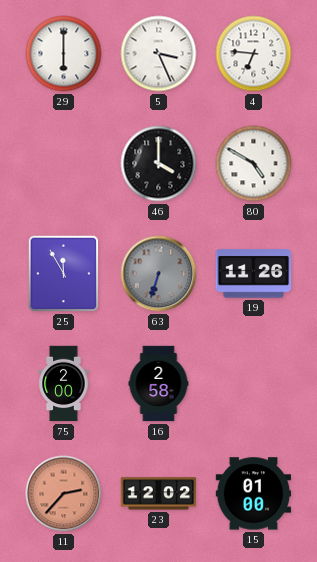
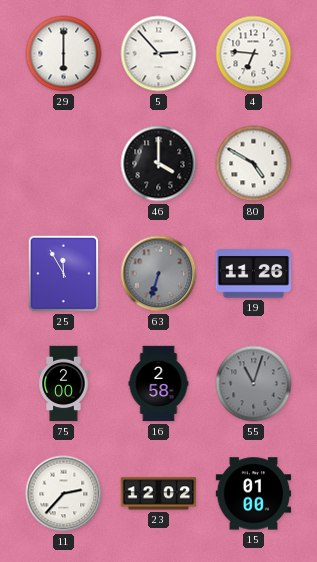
5: 3:26 -> 2:53
55: none -> 11:03
11 dial: salmon -> white
